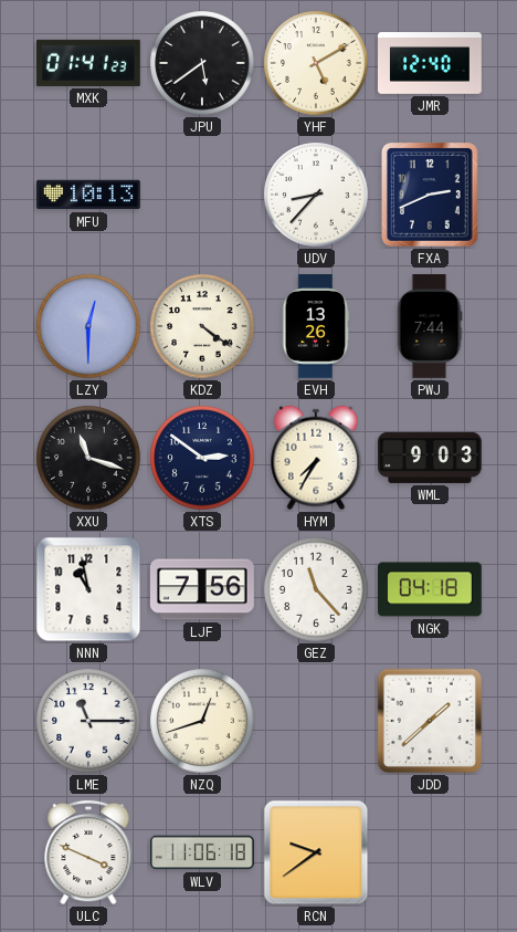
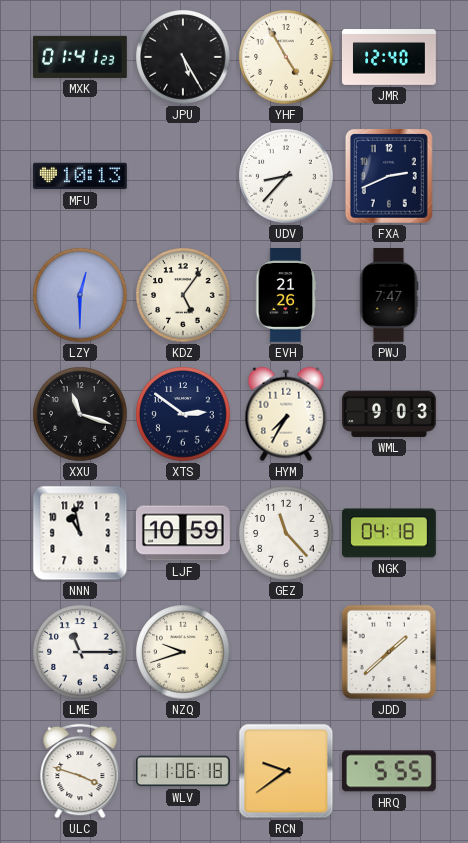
JPU: 5:39 -> 5:25
YHF: 5:10 -> 4:55
KDZ: 4:21 -> 5:06
EVH: 13:26 -> 21:26
PWJ: 7:44 -> 7:47
LJF: 7:56 -> 10:59
NZQ: 12:42 -> 9:42
ULC: 3:49 -> 3:48
HRQ: none -> 5:55
